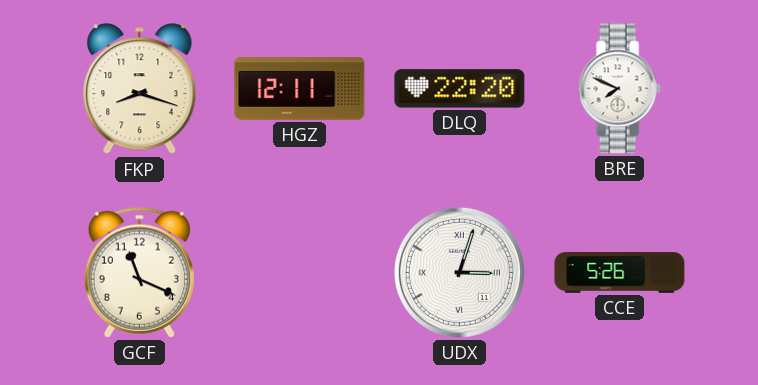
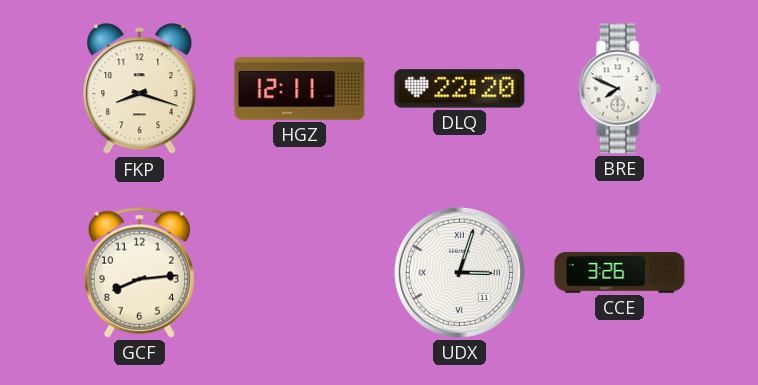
GCF: 11:19 -> 8:14
CCE: 5:26 -> 3:26
